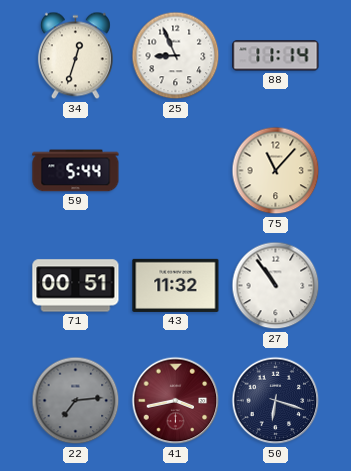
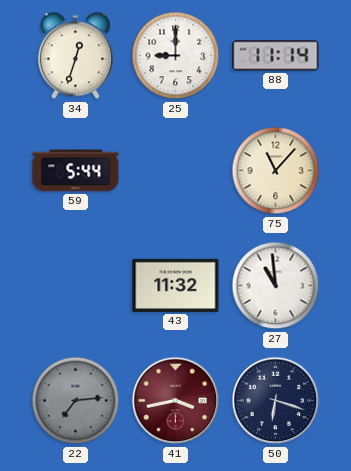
25: 8:56 -> 9:00
71: 00:51 -> none
27: 10:54 -> 10:59
